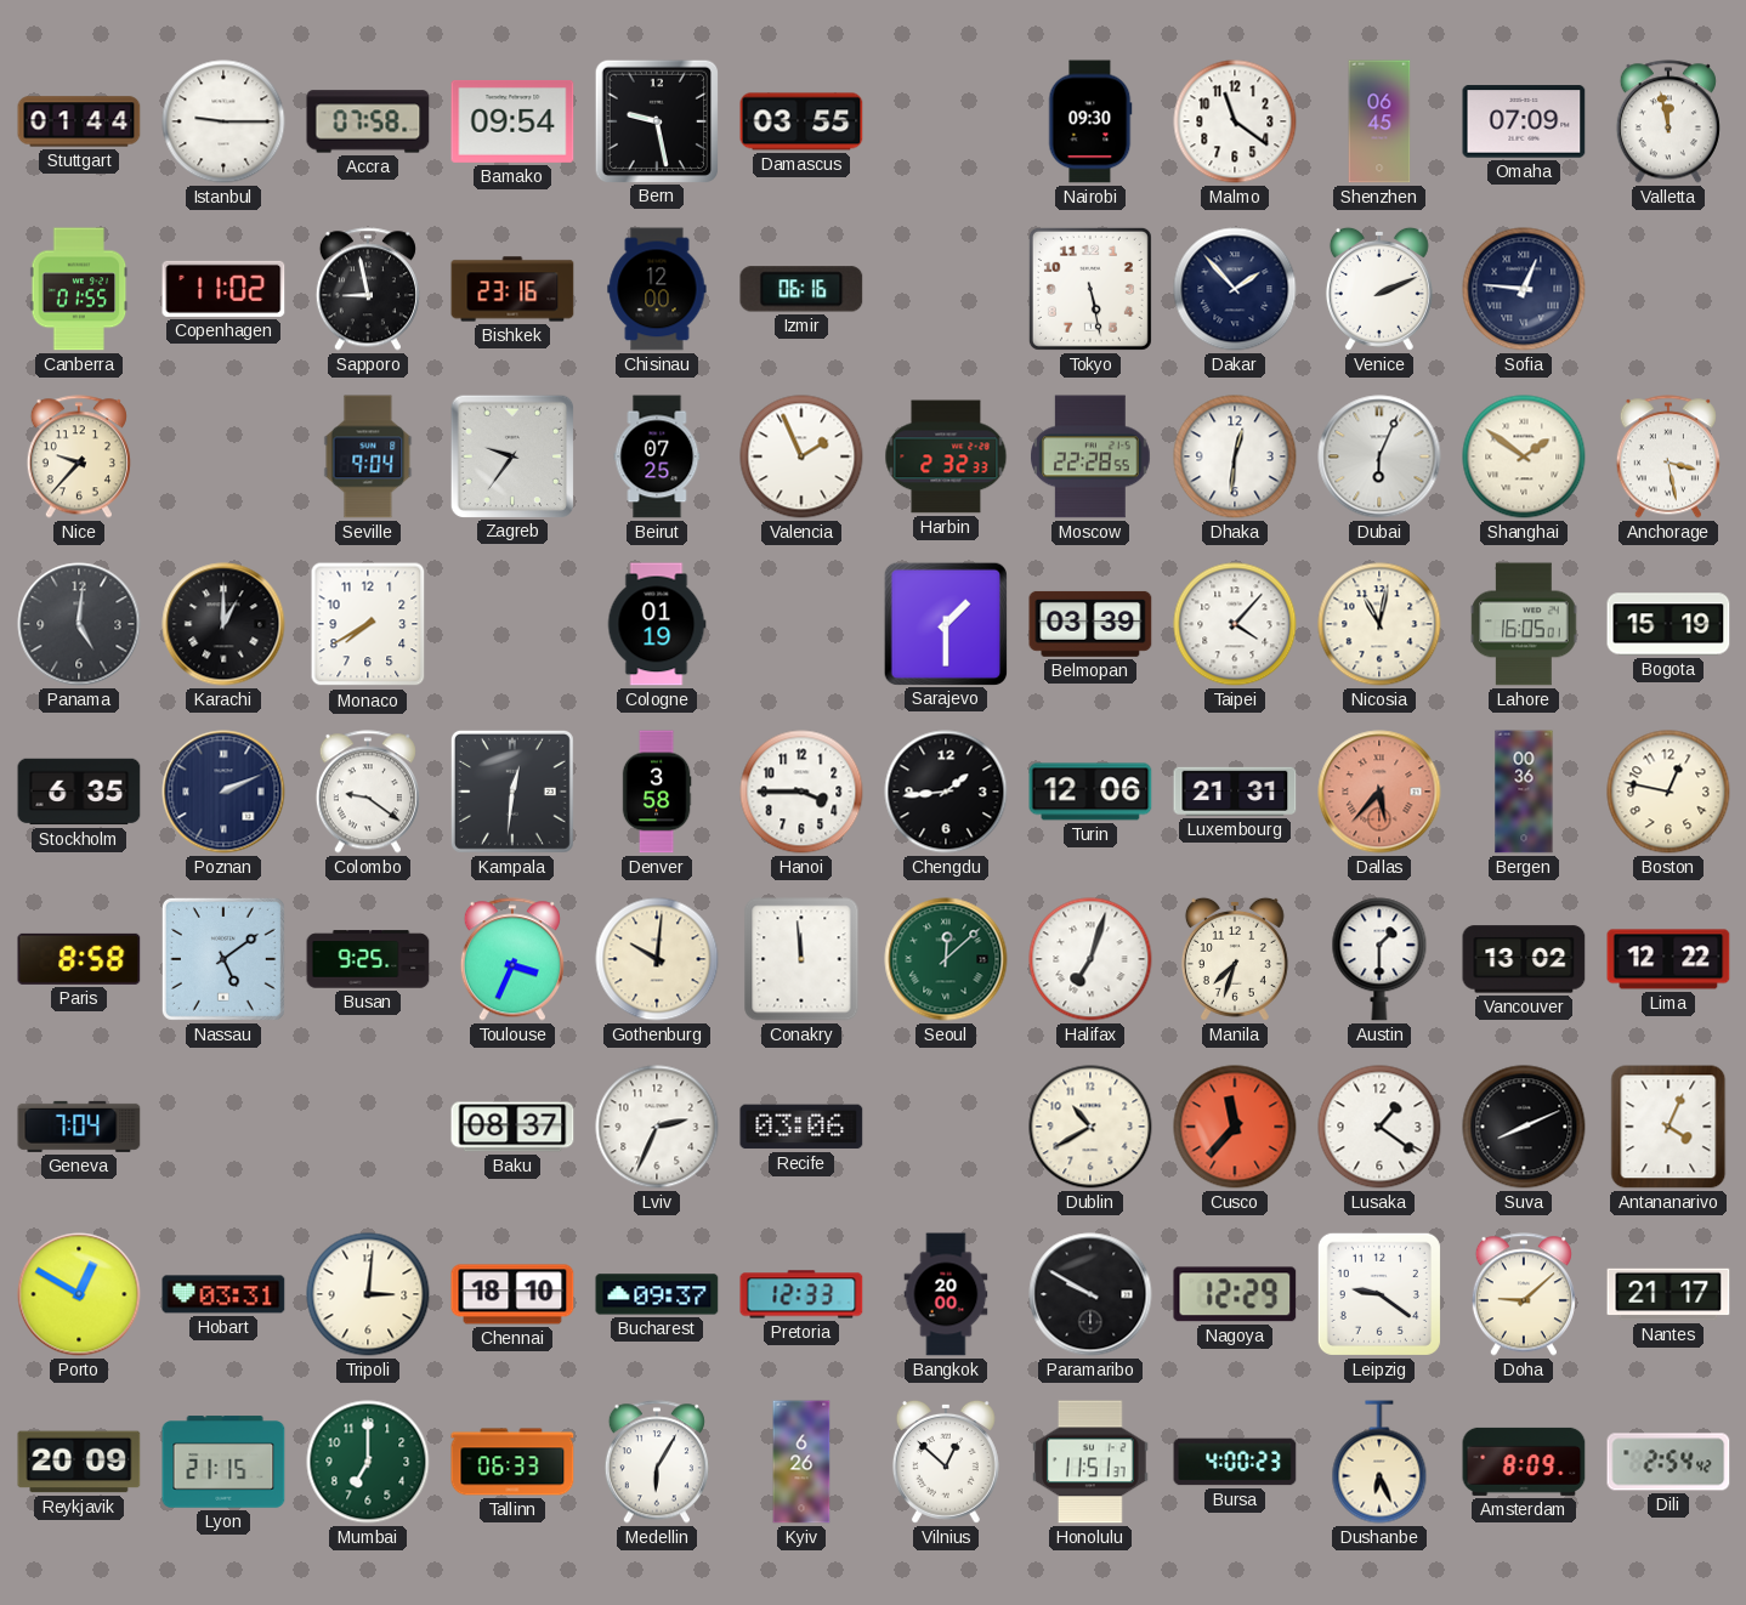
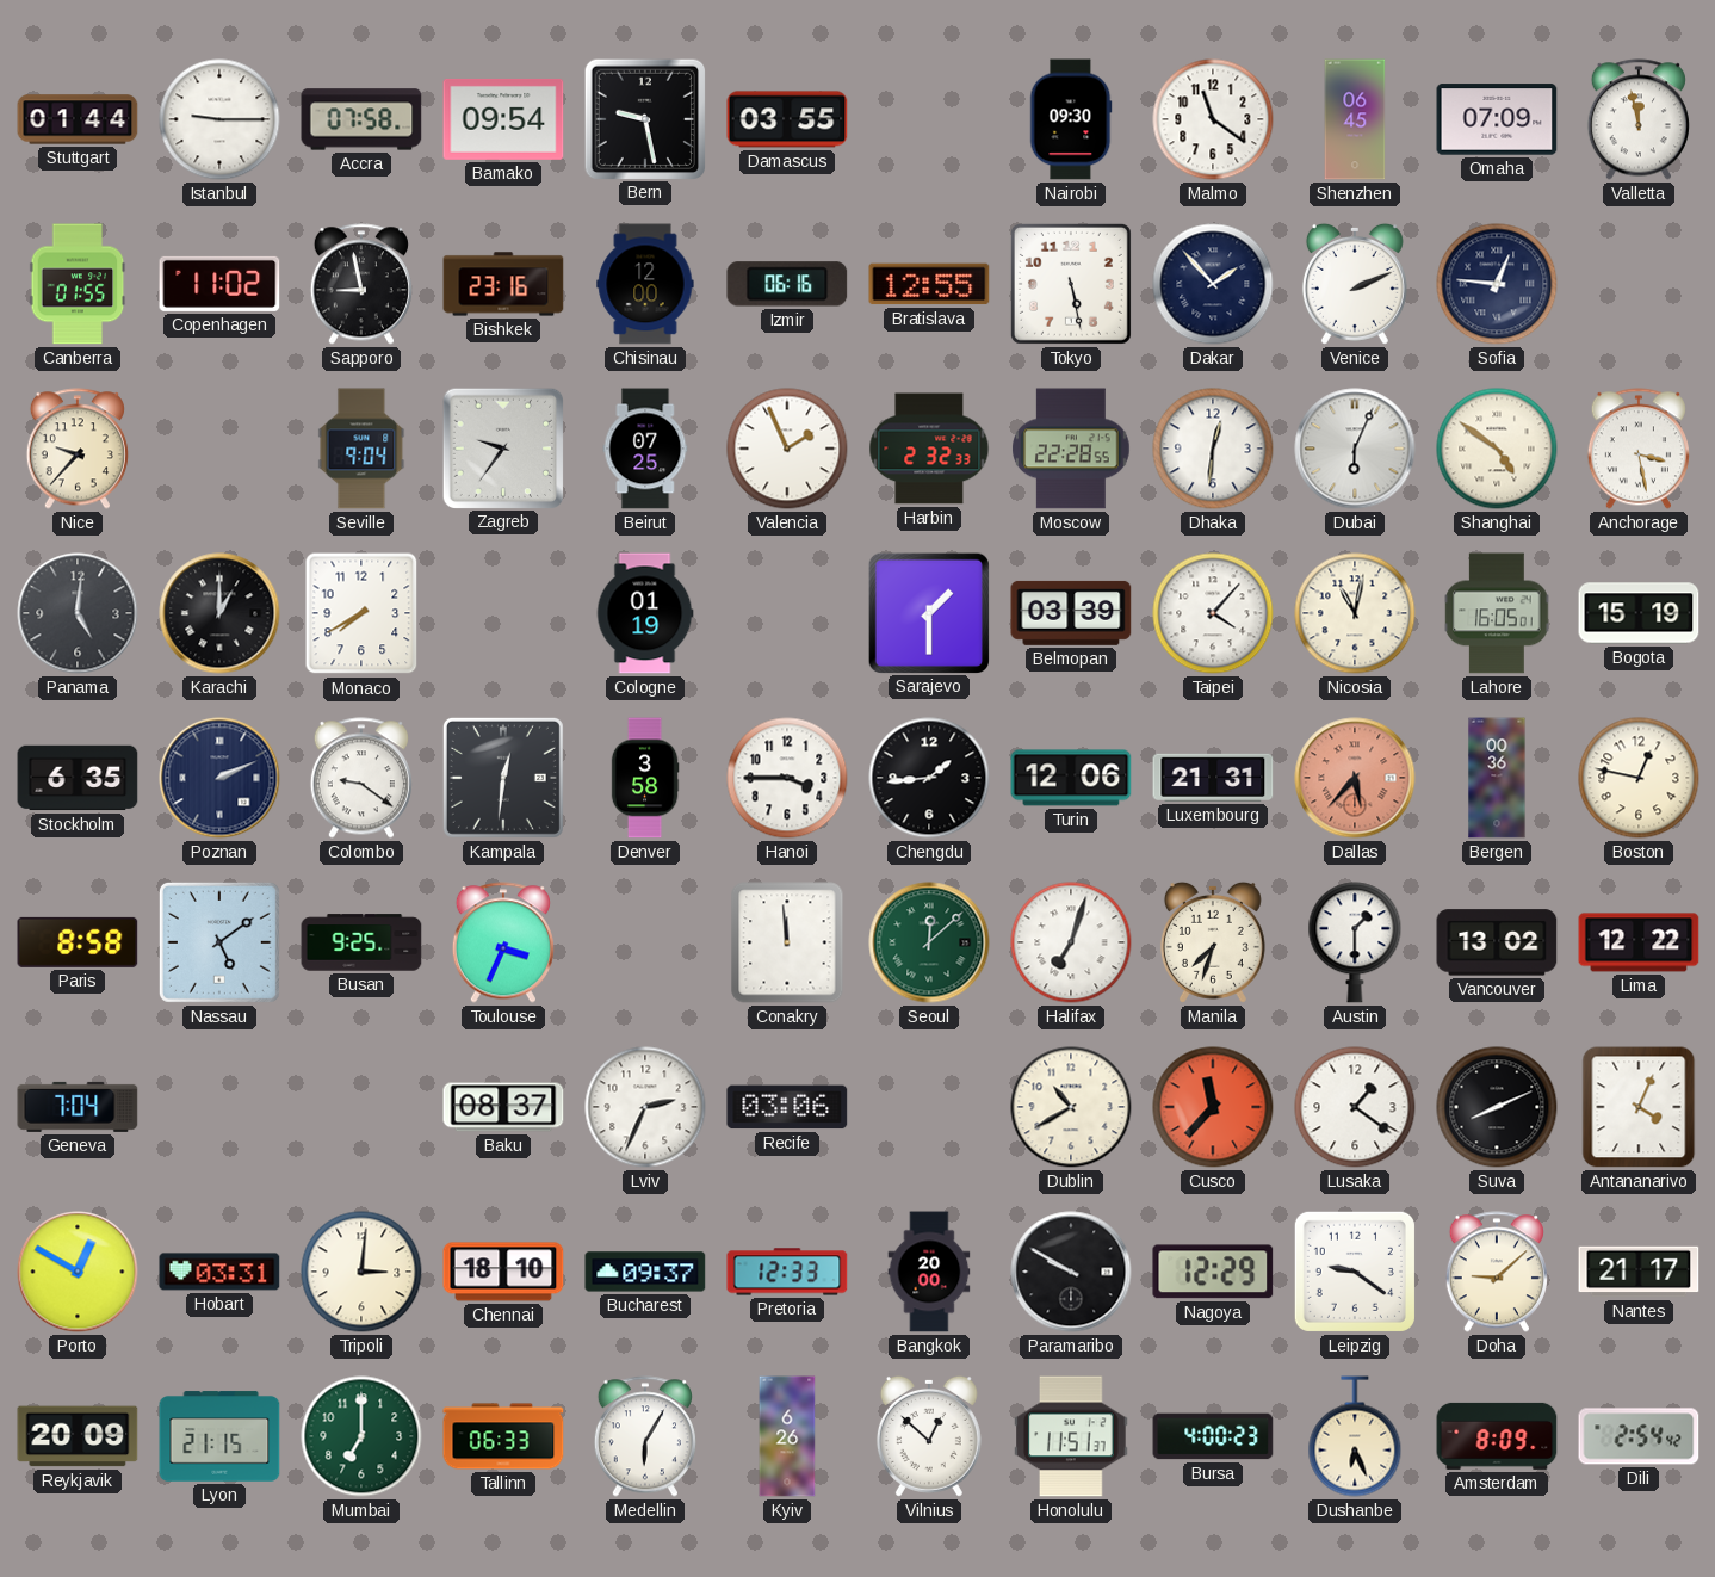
Bratislava: none -> 12:55
Shanghai: 1:51 -> 4:51
Gothenburg: 10:01 -> none
